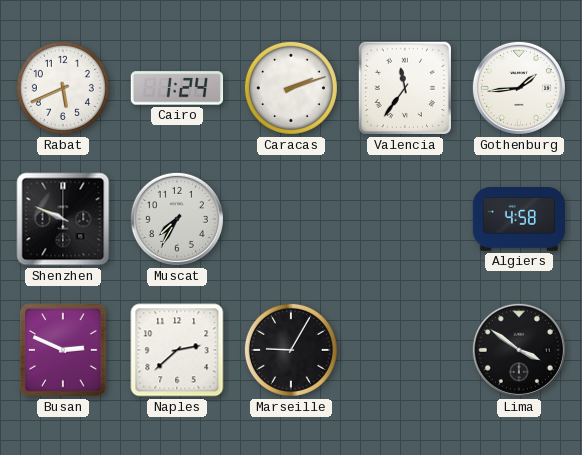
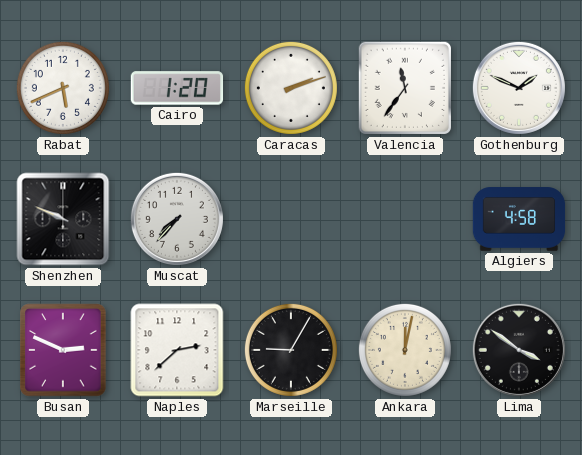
Cairo: 1:24 -> 1:20
Gothenburg: 1:44 -> 1:49
Muscat: 7:35 -> 7:37
Ankara: none -> 12:02
